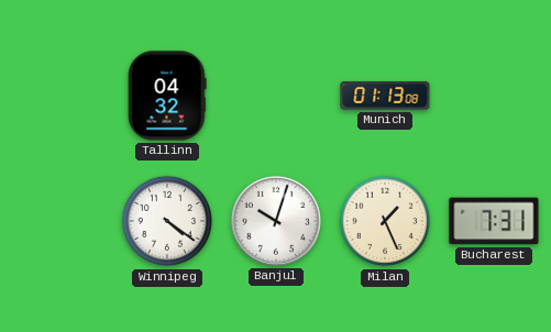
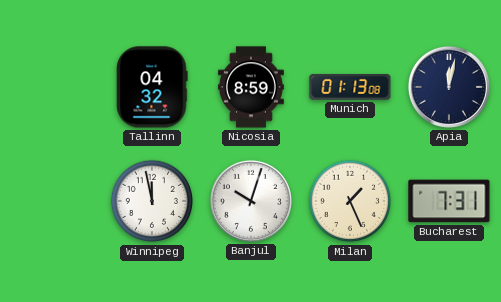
Nicosia: none -> 8:59
Apia: none -> 12:02
Winnipeg: 4:21 -> 11:58
